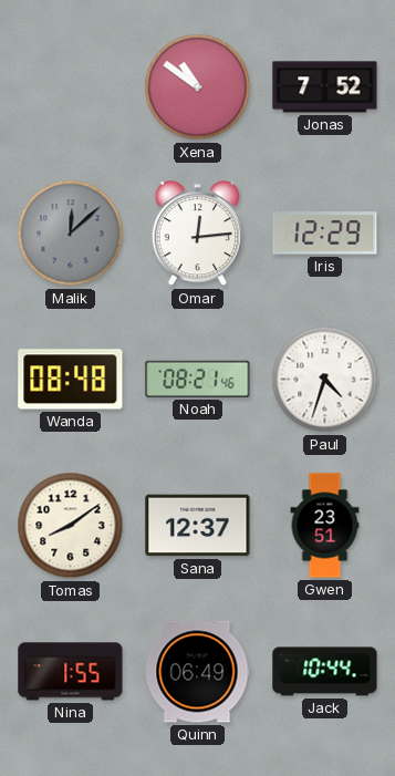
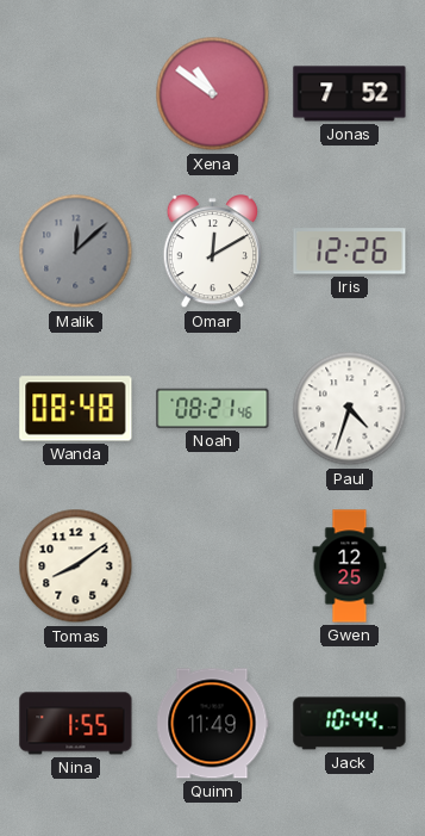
Omar: 12:14 -> 12:10
Iris: 12:29 -> 12:26
Sana: 12:37 -> none
Gwen: 23:51 -> 12:25
Quinn: 06:49 -> 11:49
